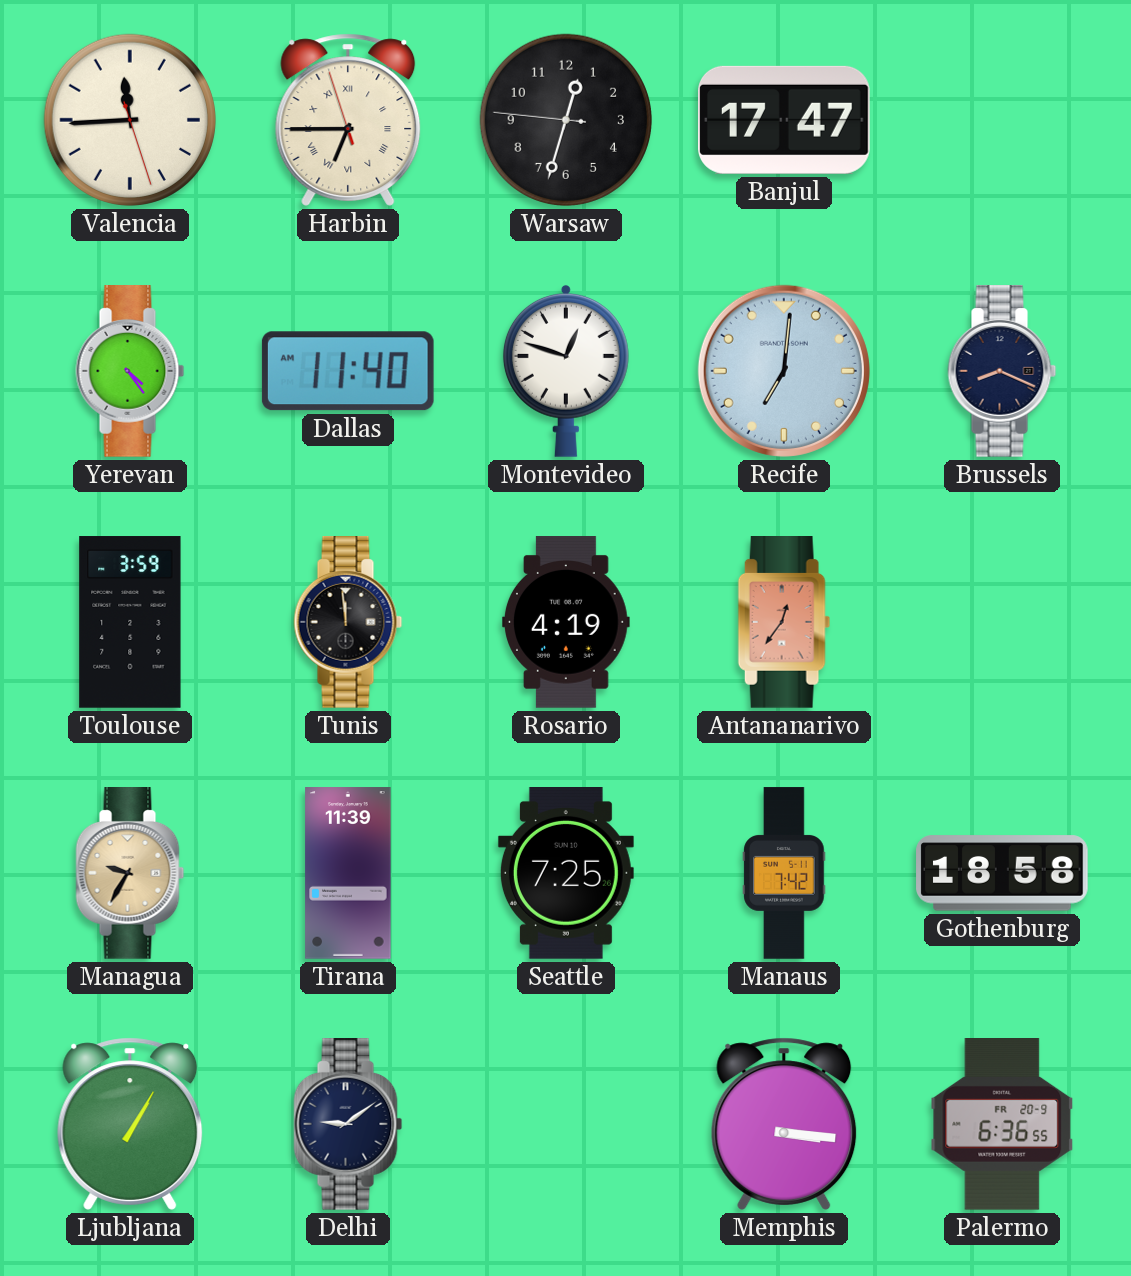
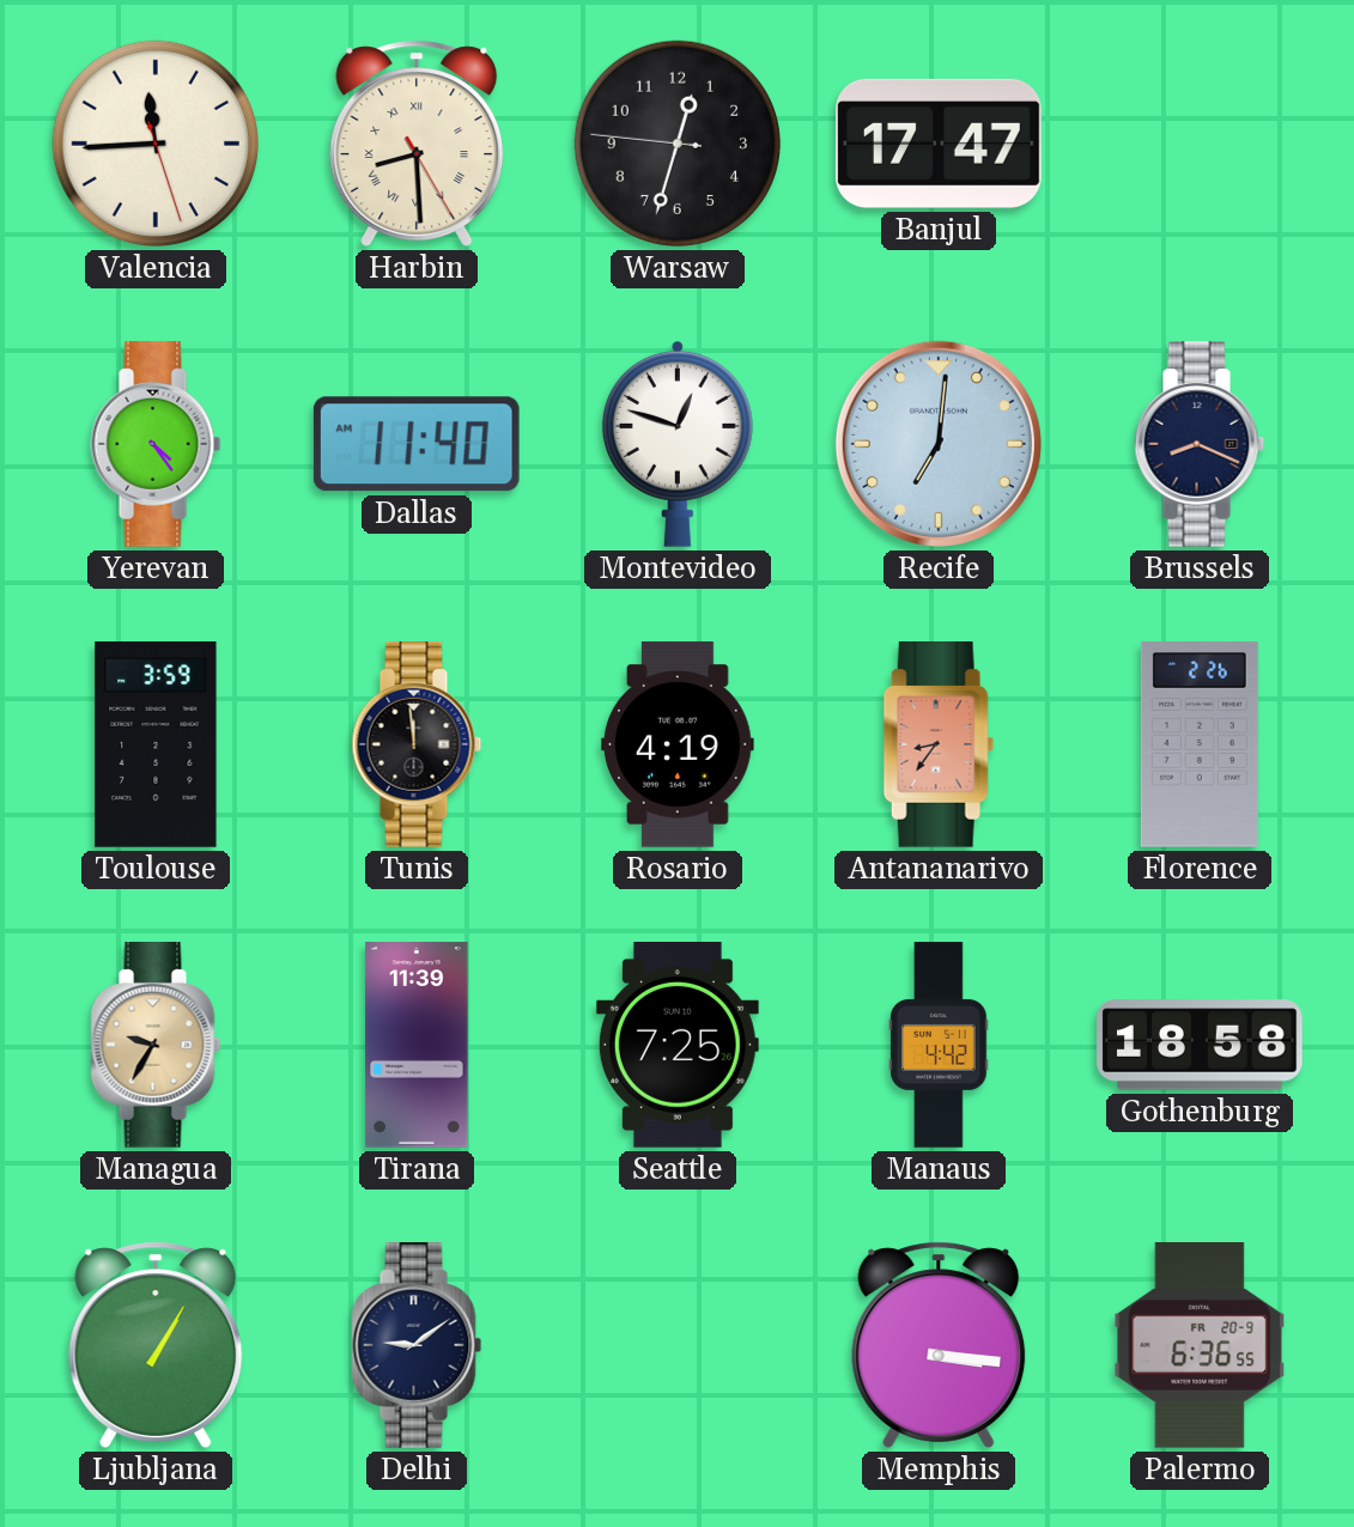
Harbin: 6:44 -> 8:29
Antananarivo: 12:36 -> 8:36
Florence: none -> 2:26
Manaus: 7:42 -> 4:42
